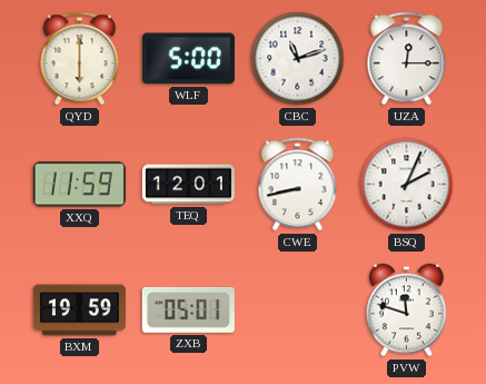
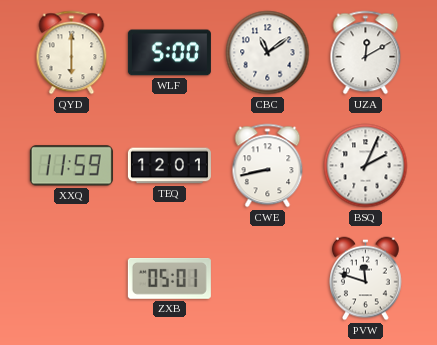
CBC: 11:12 -> 11:09
UZA: 12:15 -> 12:10
BXM: 19:59 -> none
